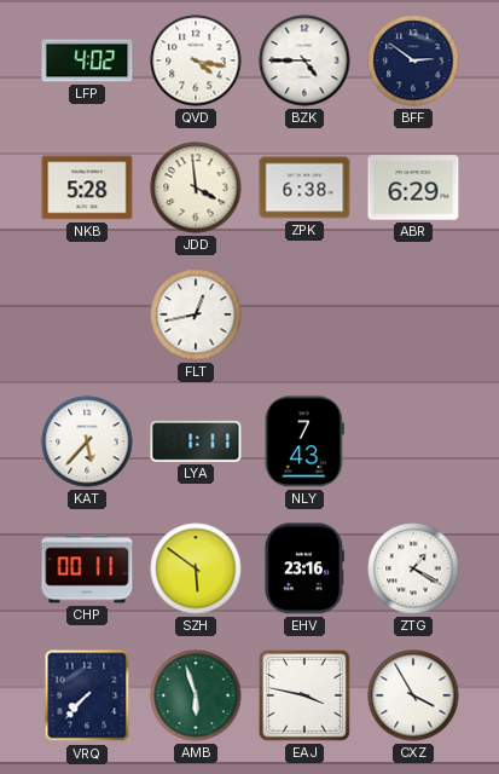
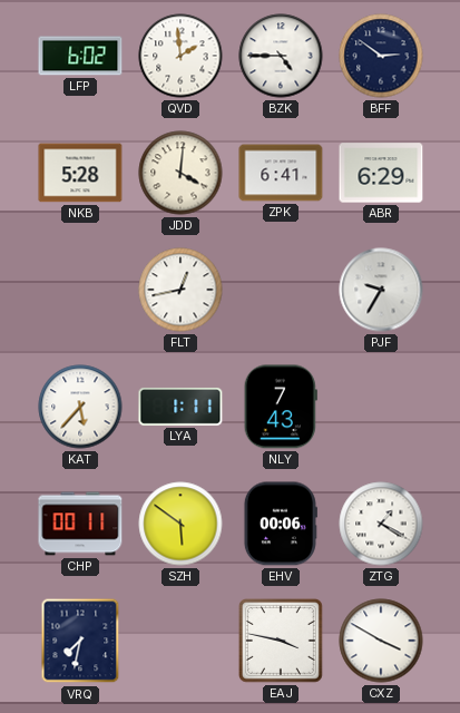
LFP: 4:02 -> 6:02
QVD: 4:17 -> 1:59
JDD: 3:59 -> 4:01
ZPK: 6:38 -> 6:41
PJF: none -> 9:35
EHV: 23:16 -> 00:06
VRQ: 7:37 -> 7:32
AMB: 5:57 -> none
CXZ: 3:55 -> 3:50
